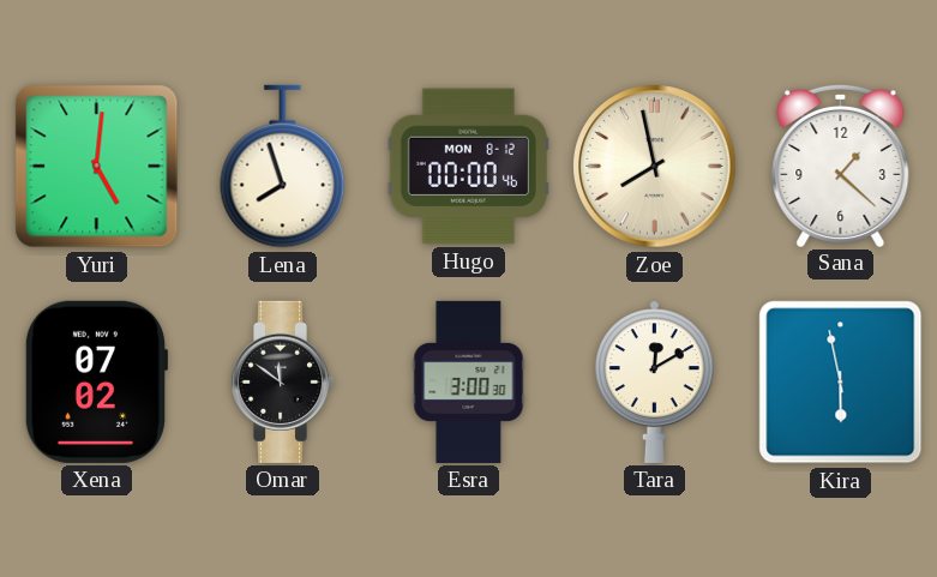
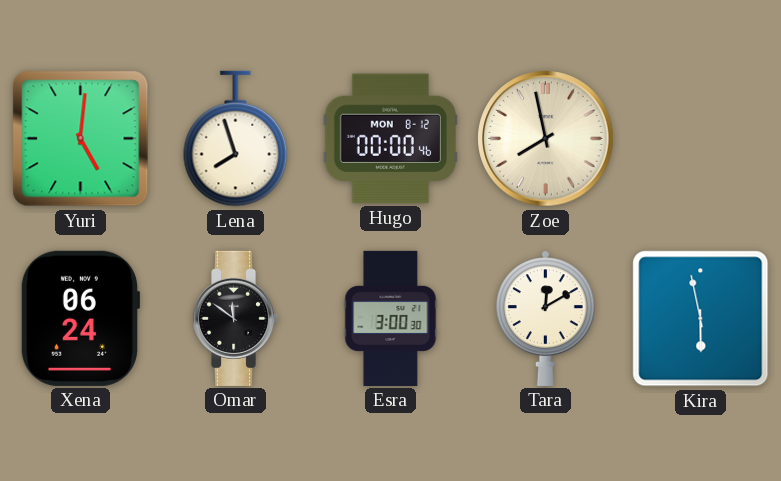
Sana: 1:22 -> none
Xena: 07:02 -> 06:24
